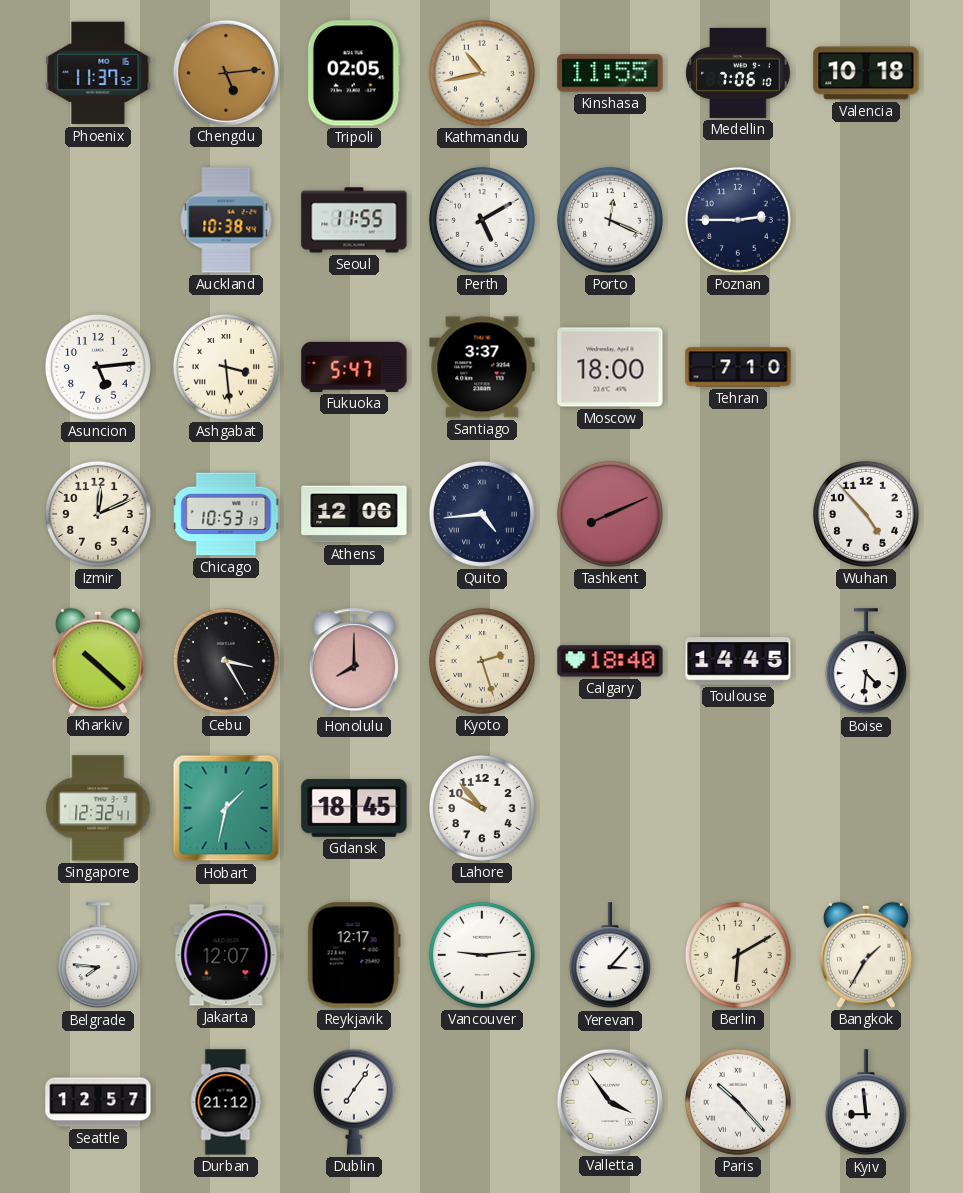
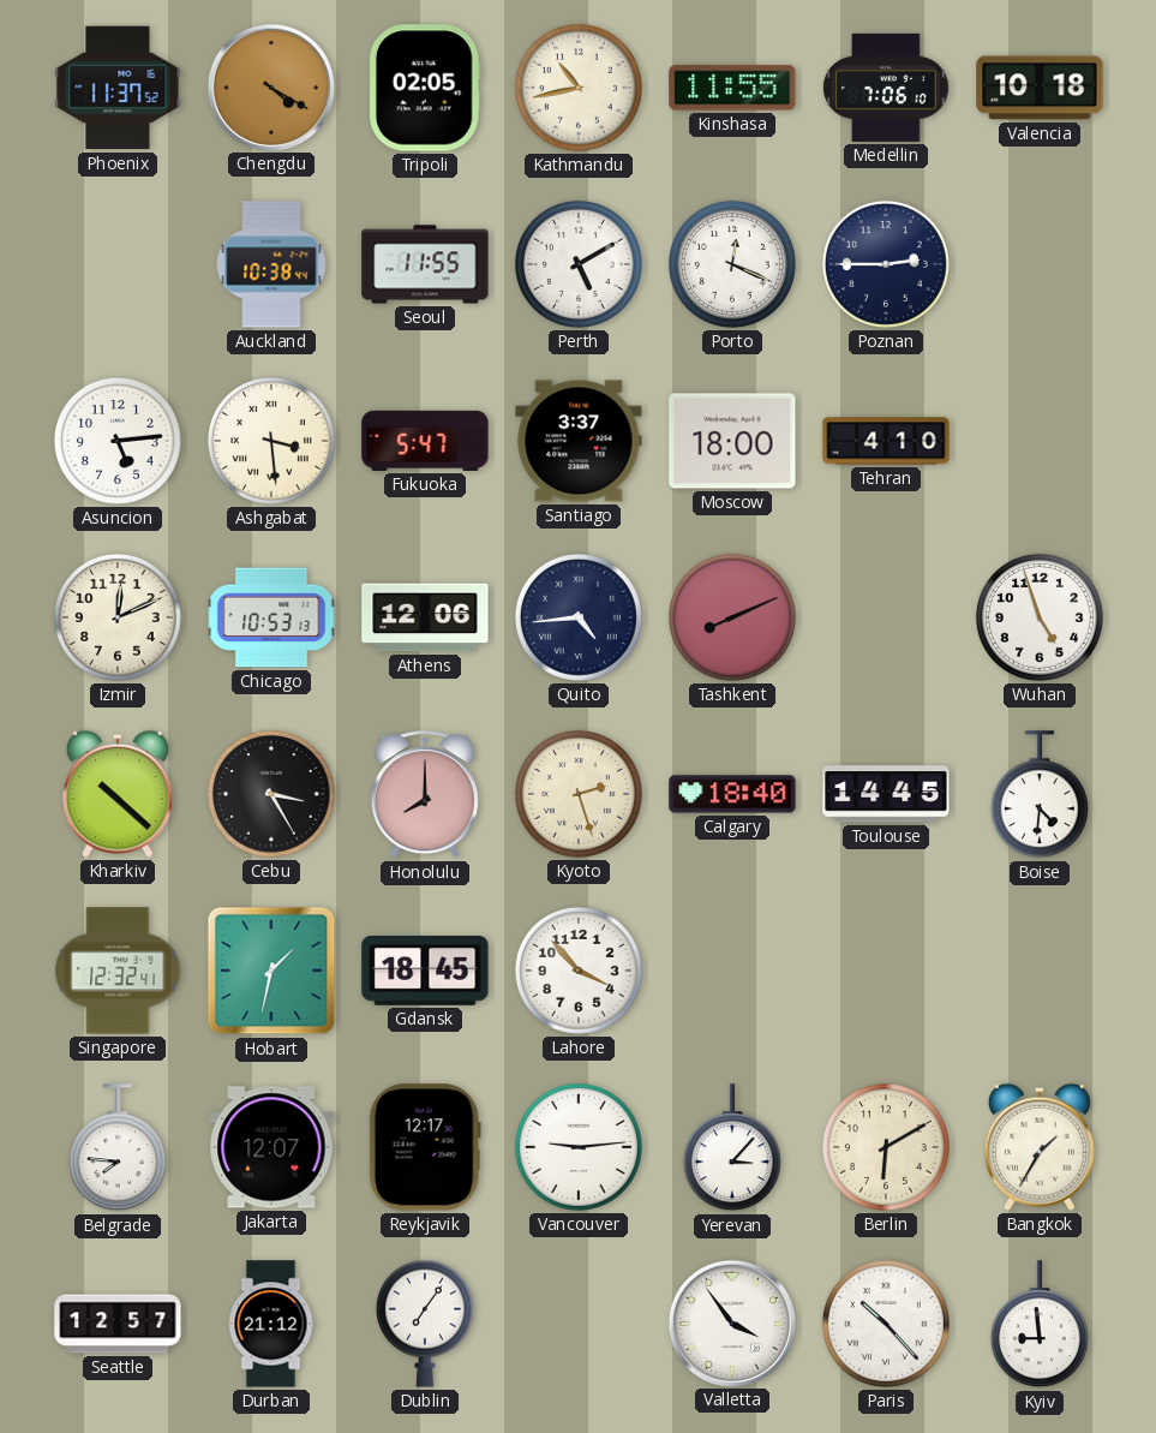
Chengdu: 5:14 -> 4:20
Tehran: 7:10 -> 4:10
Wuhan: 4:53 -> 4:57
Lahore: 9:53 -> 3:53
